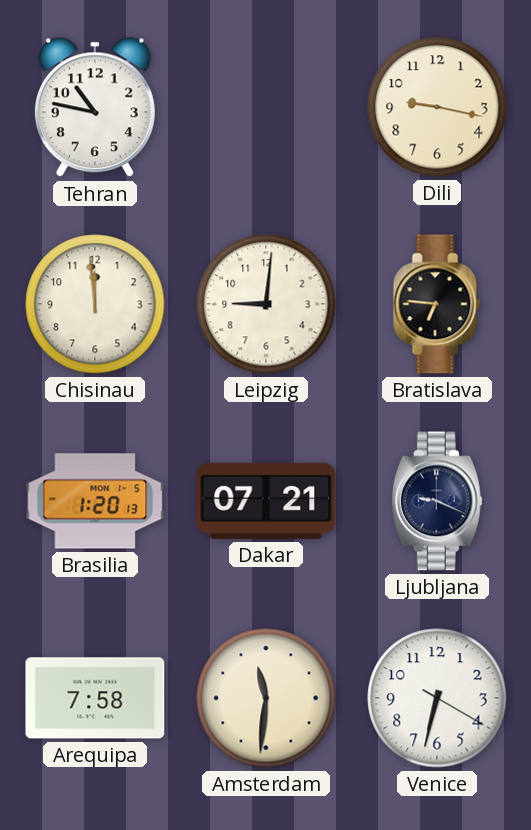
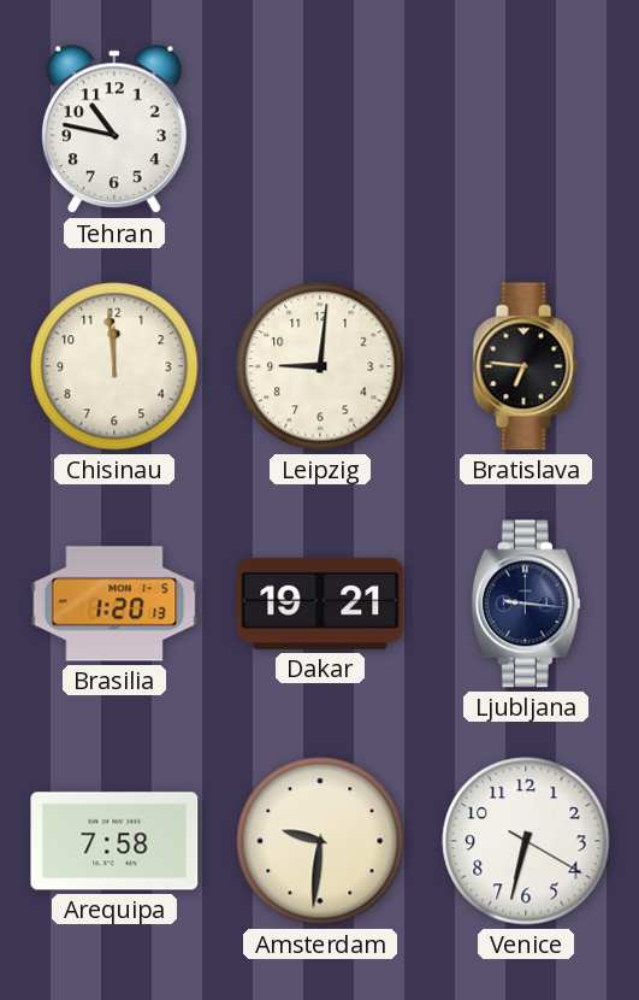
Dili: 9:17 -> none
Dakar: 07:21 -> 19:21
Ljubljana: 9:19 -> 9:16
Amsterdam: 11:31 -> 9:31
